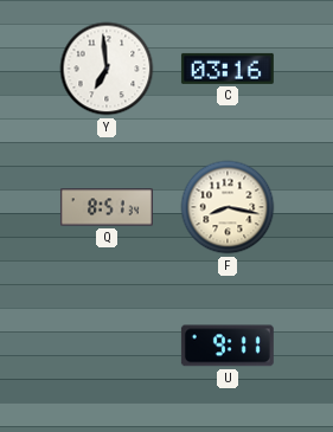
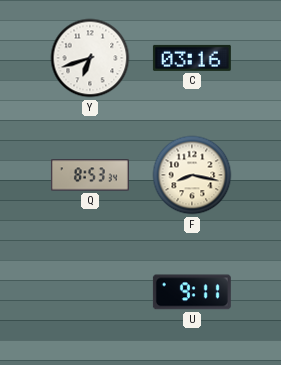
Y: 6:59 -> 6:42
Q: 8:51 -> 8:53
